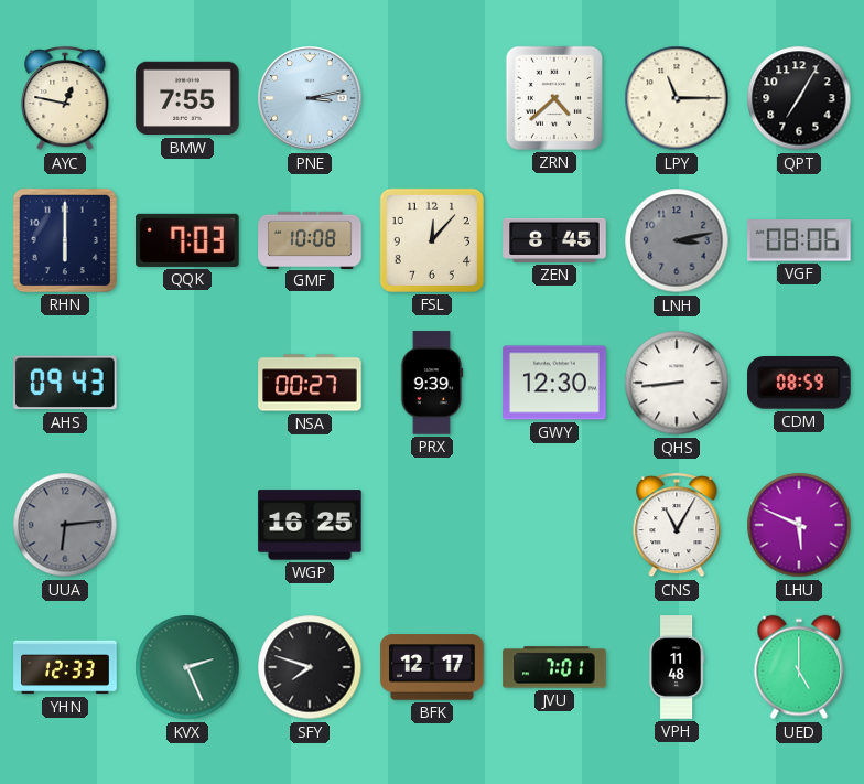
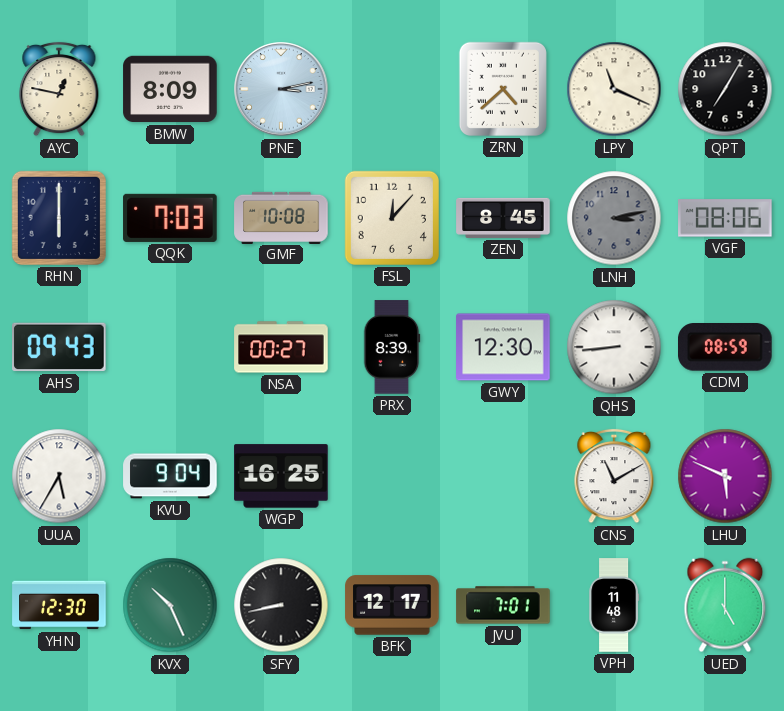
BMW: 7:55 -> 8:09
LPY: 11:15 -> 11:19
PRX: 9:39 -> 8:39
UUA: 6:14 -> 5:35
UUA dial: grey -> white
KVU: none -> 9:04
CNS: 11:05 -> 11:10
YHN: 12:33 -> 12:30
KVX: 2:26 -> 10:26
SFY: 7:48 -> 8:43
